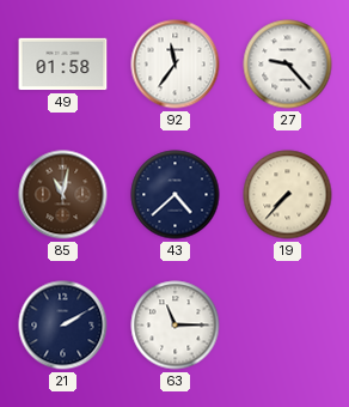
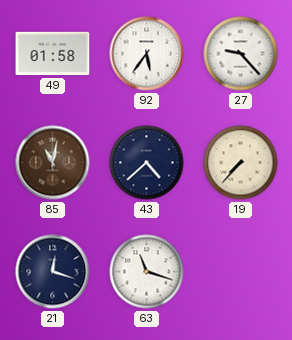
92: 11:36 -> 5:36
21: 2:10 -> 12:18
63: 11:15 -> 11:18
